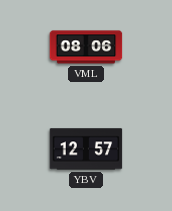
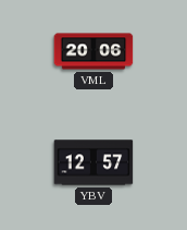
VML: 08:06 -> 20:06
